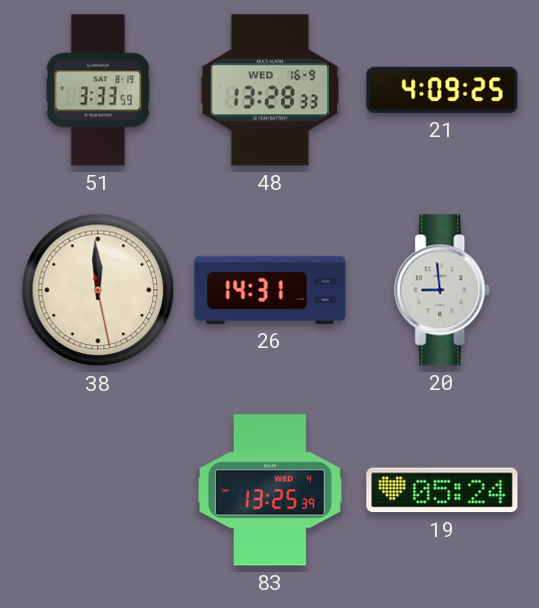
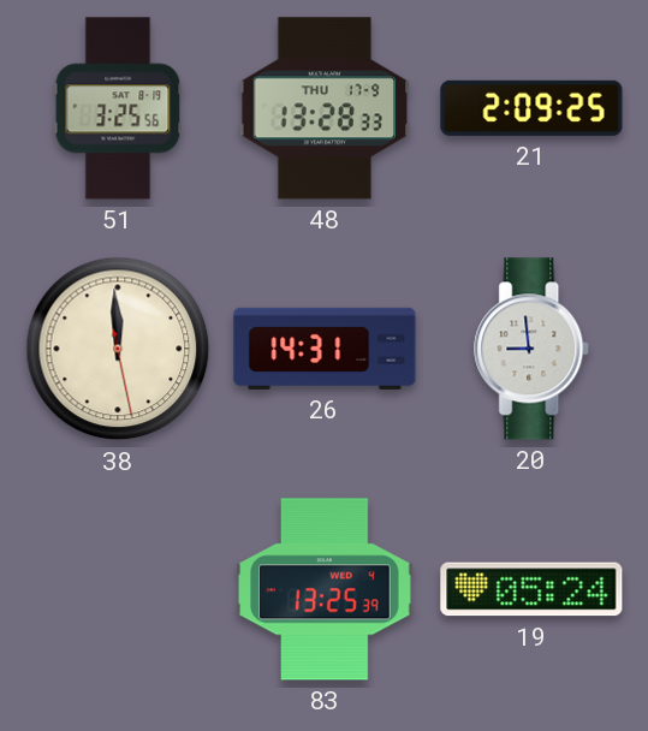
51: 3:33 -> 3:25
48 date: WED 16-9 -> THU 17-9
21: 4:09 -> 2:09
